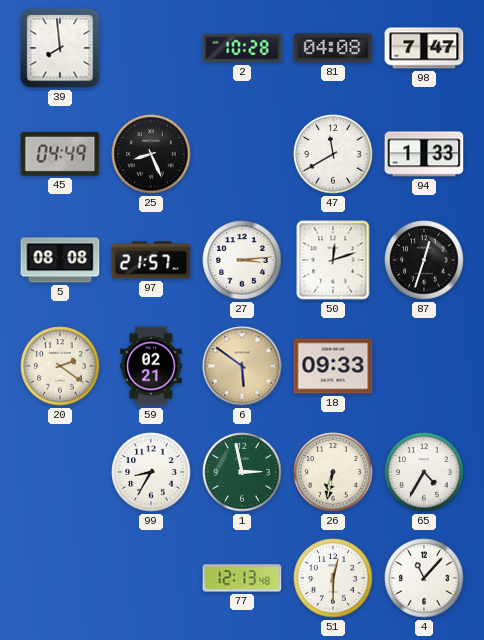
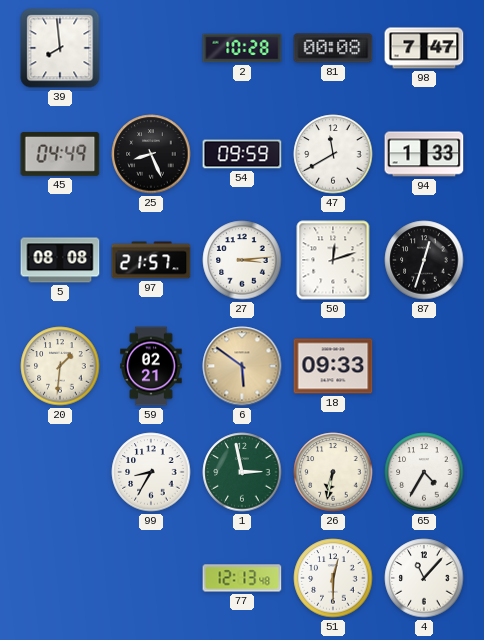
81: 04:08 -> 00:08
54: none -> 09:59
20: 2:21 -> 1:31
